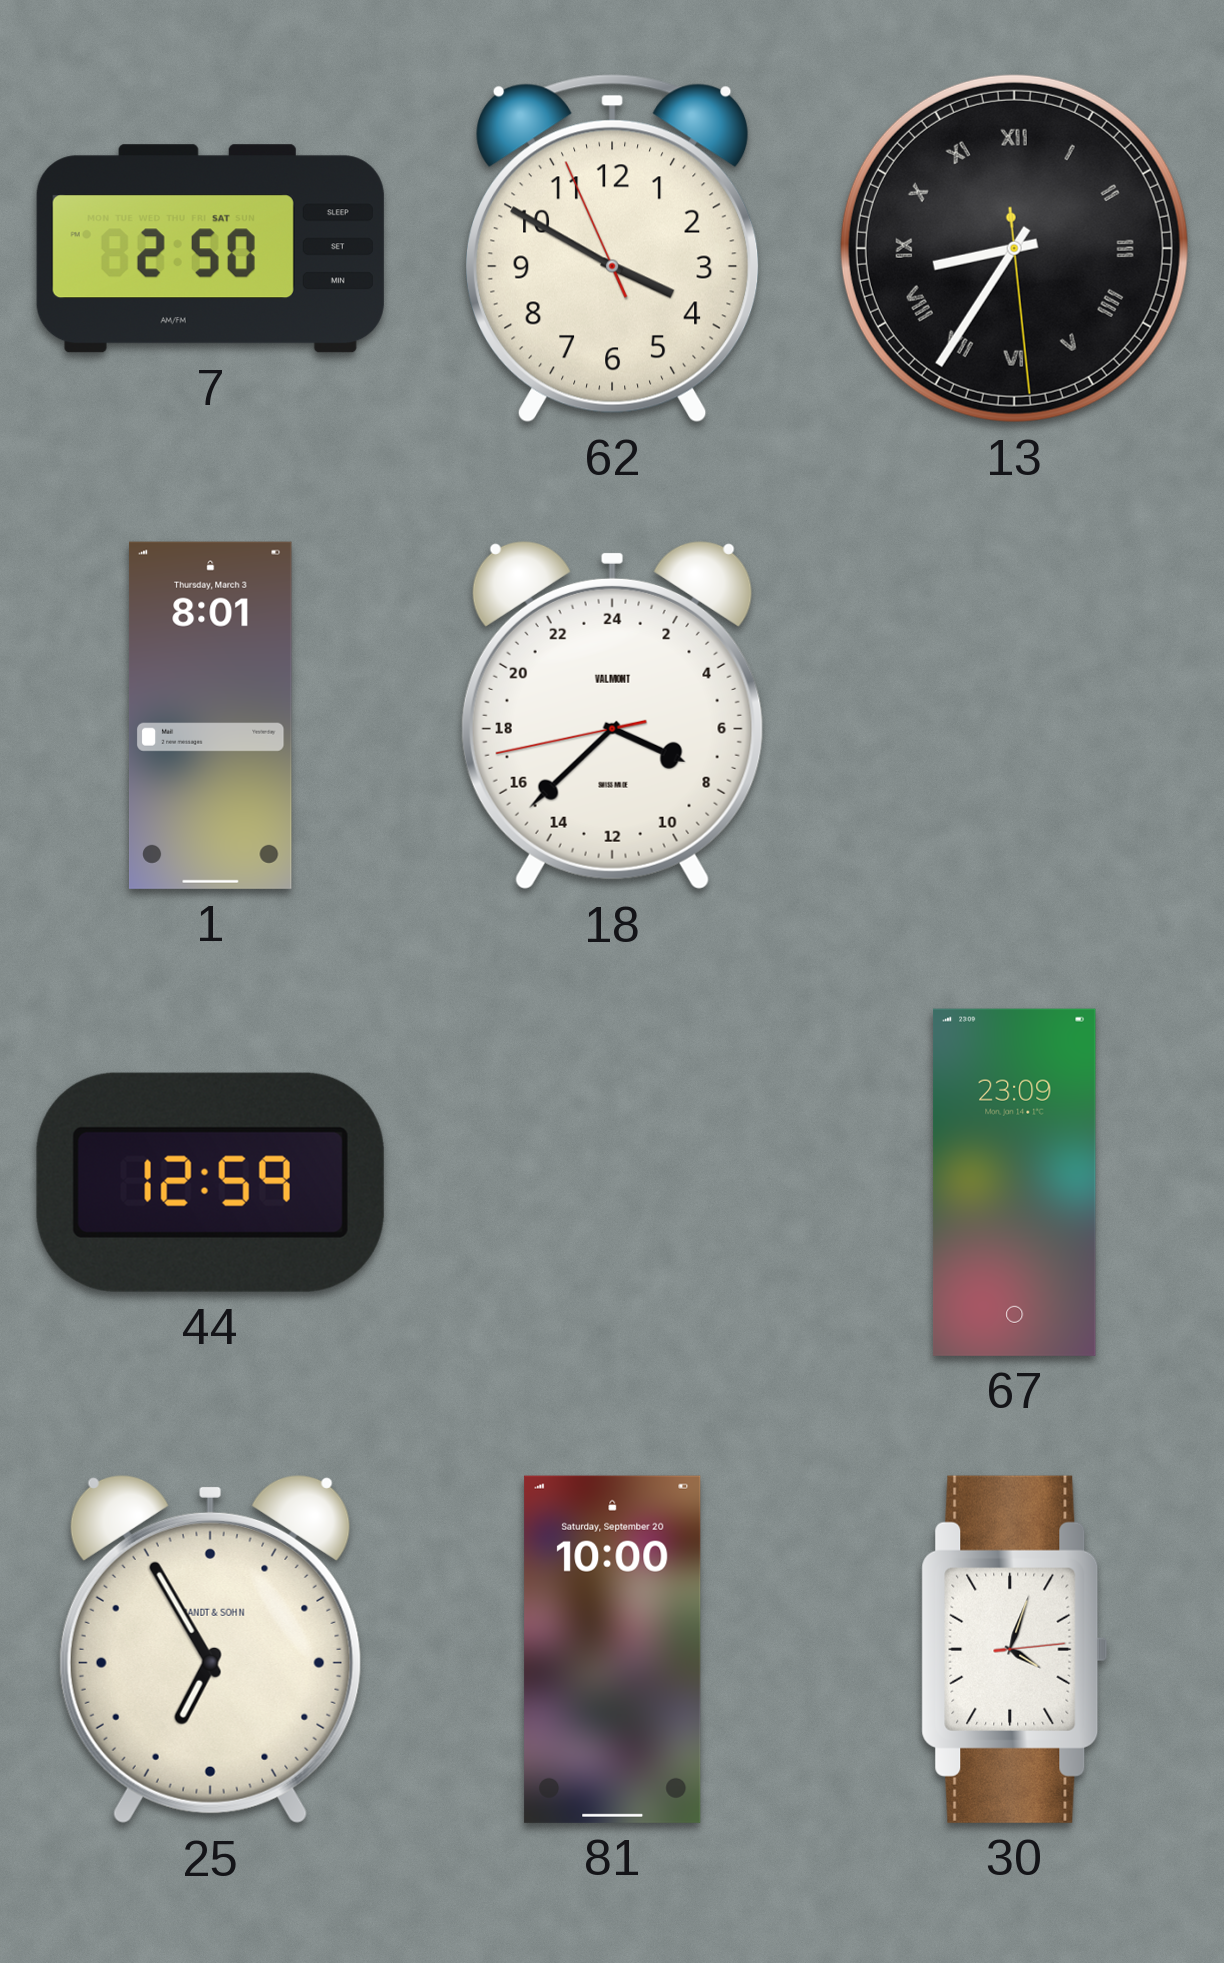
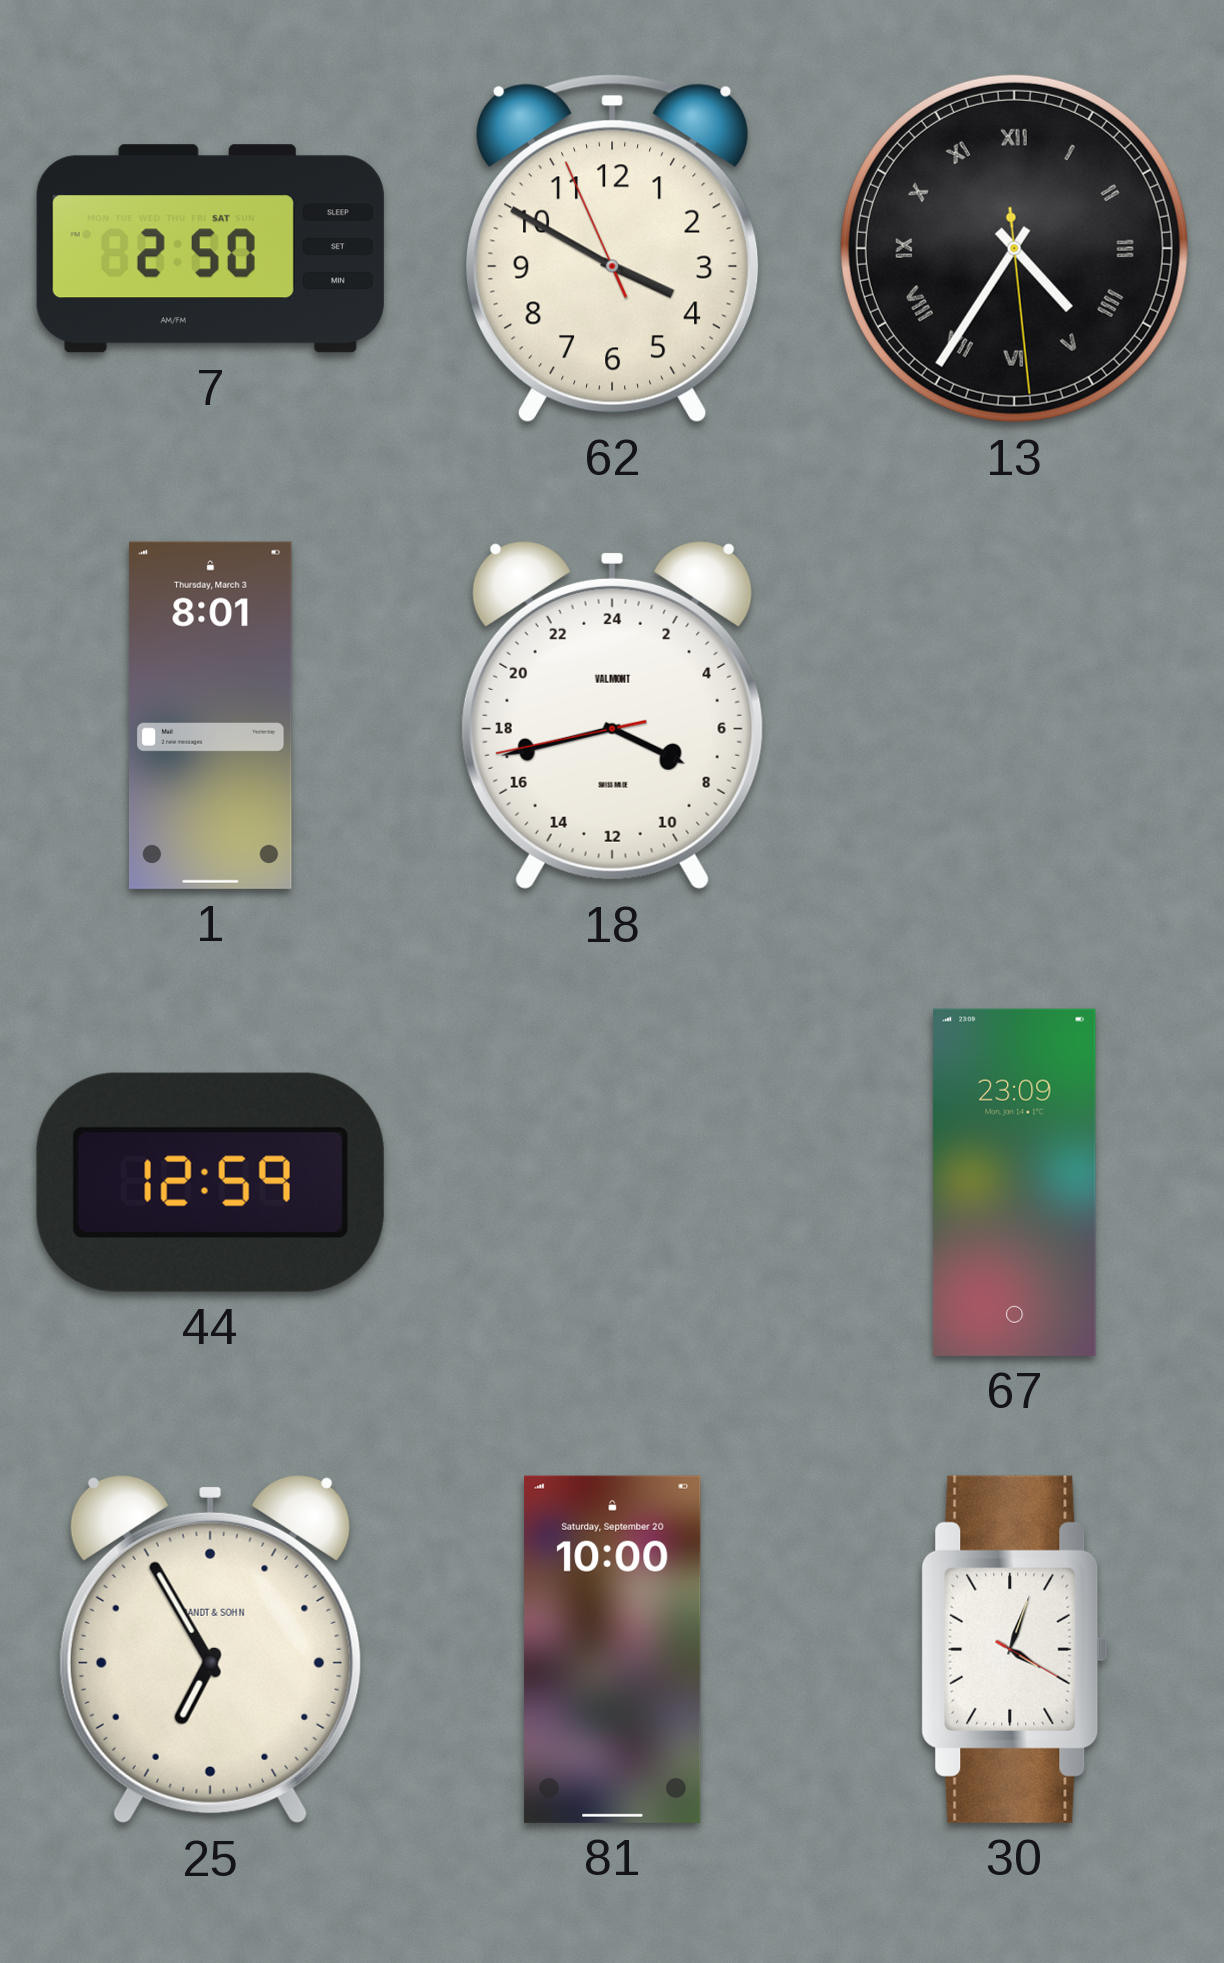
13: 8:35 -> 4:35
18: 7:37 -> 7:42
30: 4:03:14 -> 4:03:20
